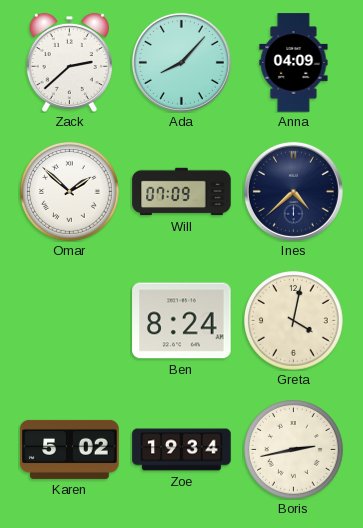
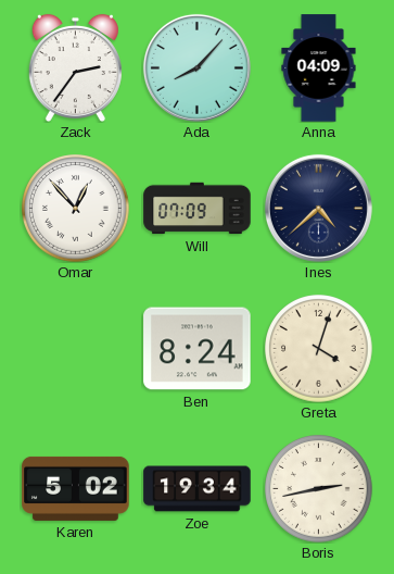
Zack: 2:38 -> 2:36
Omar: 1:52 -> 12:53
Greta: 4:02 -> 4:03
